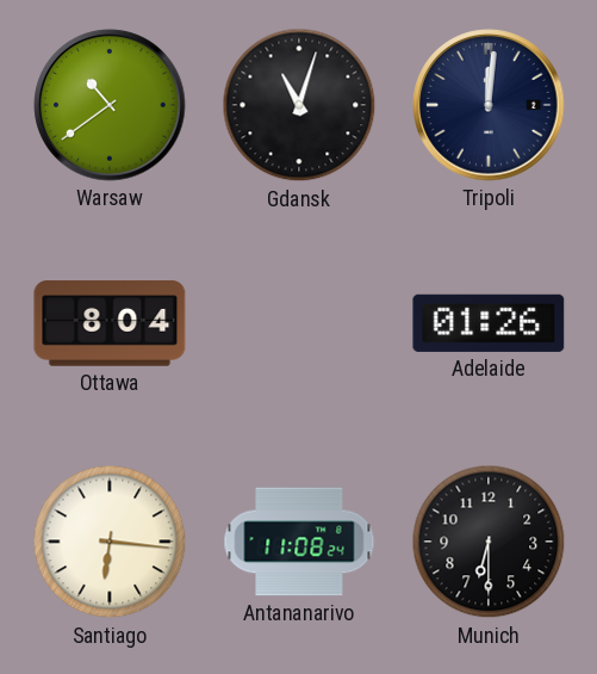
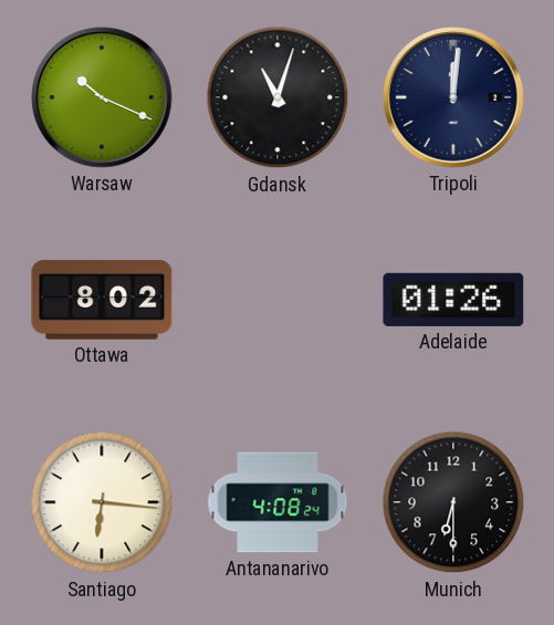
Warsaw: 10:39 -> 10:19
Ottawa: 8:04 -> 8:02
Antananarivo: 11:08 -> 4:08
